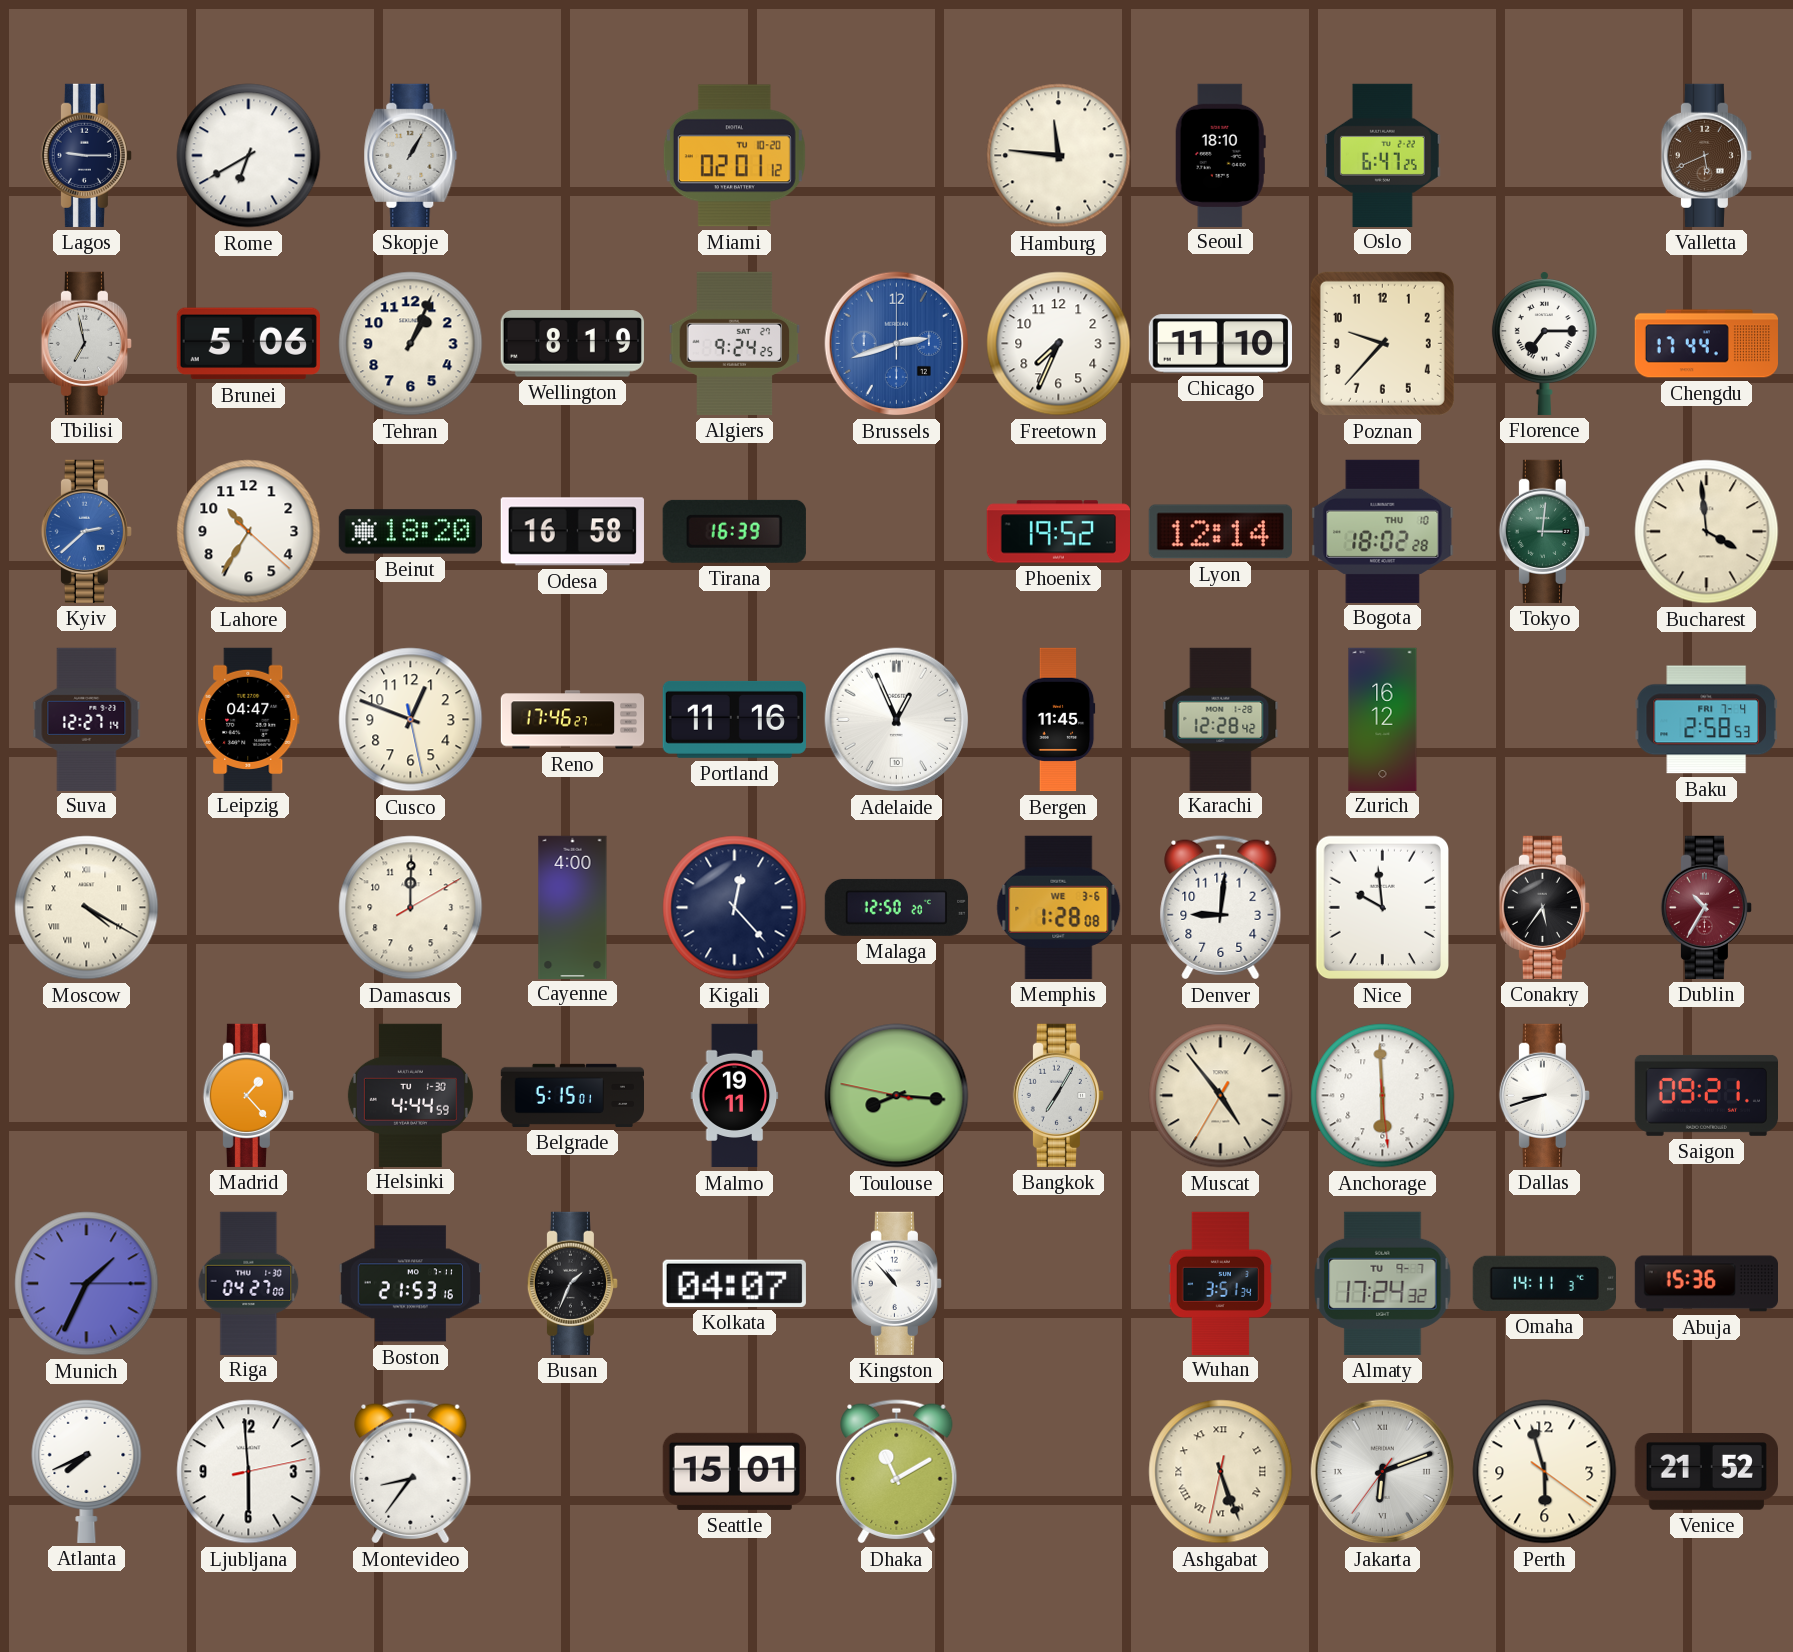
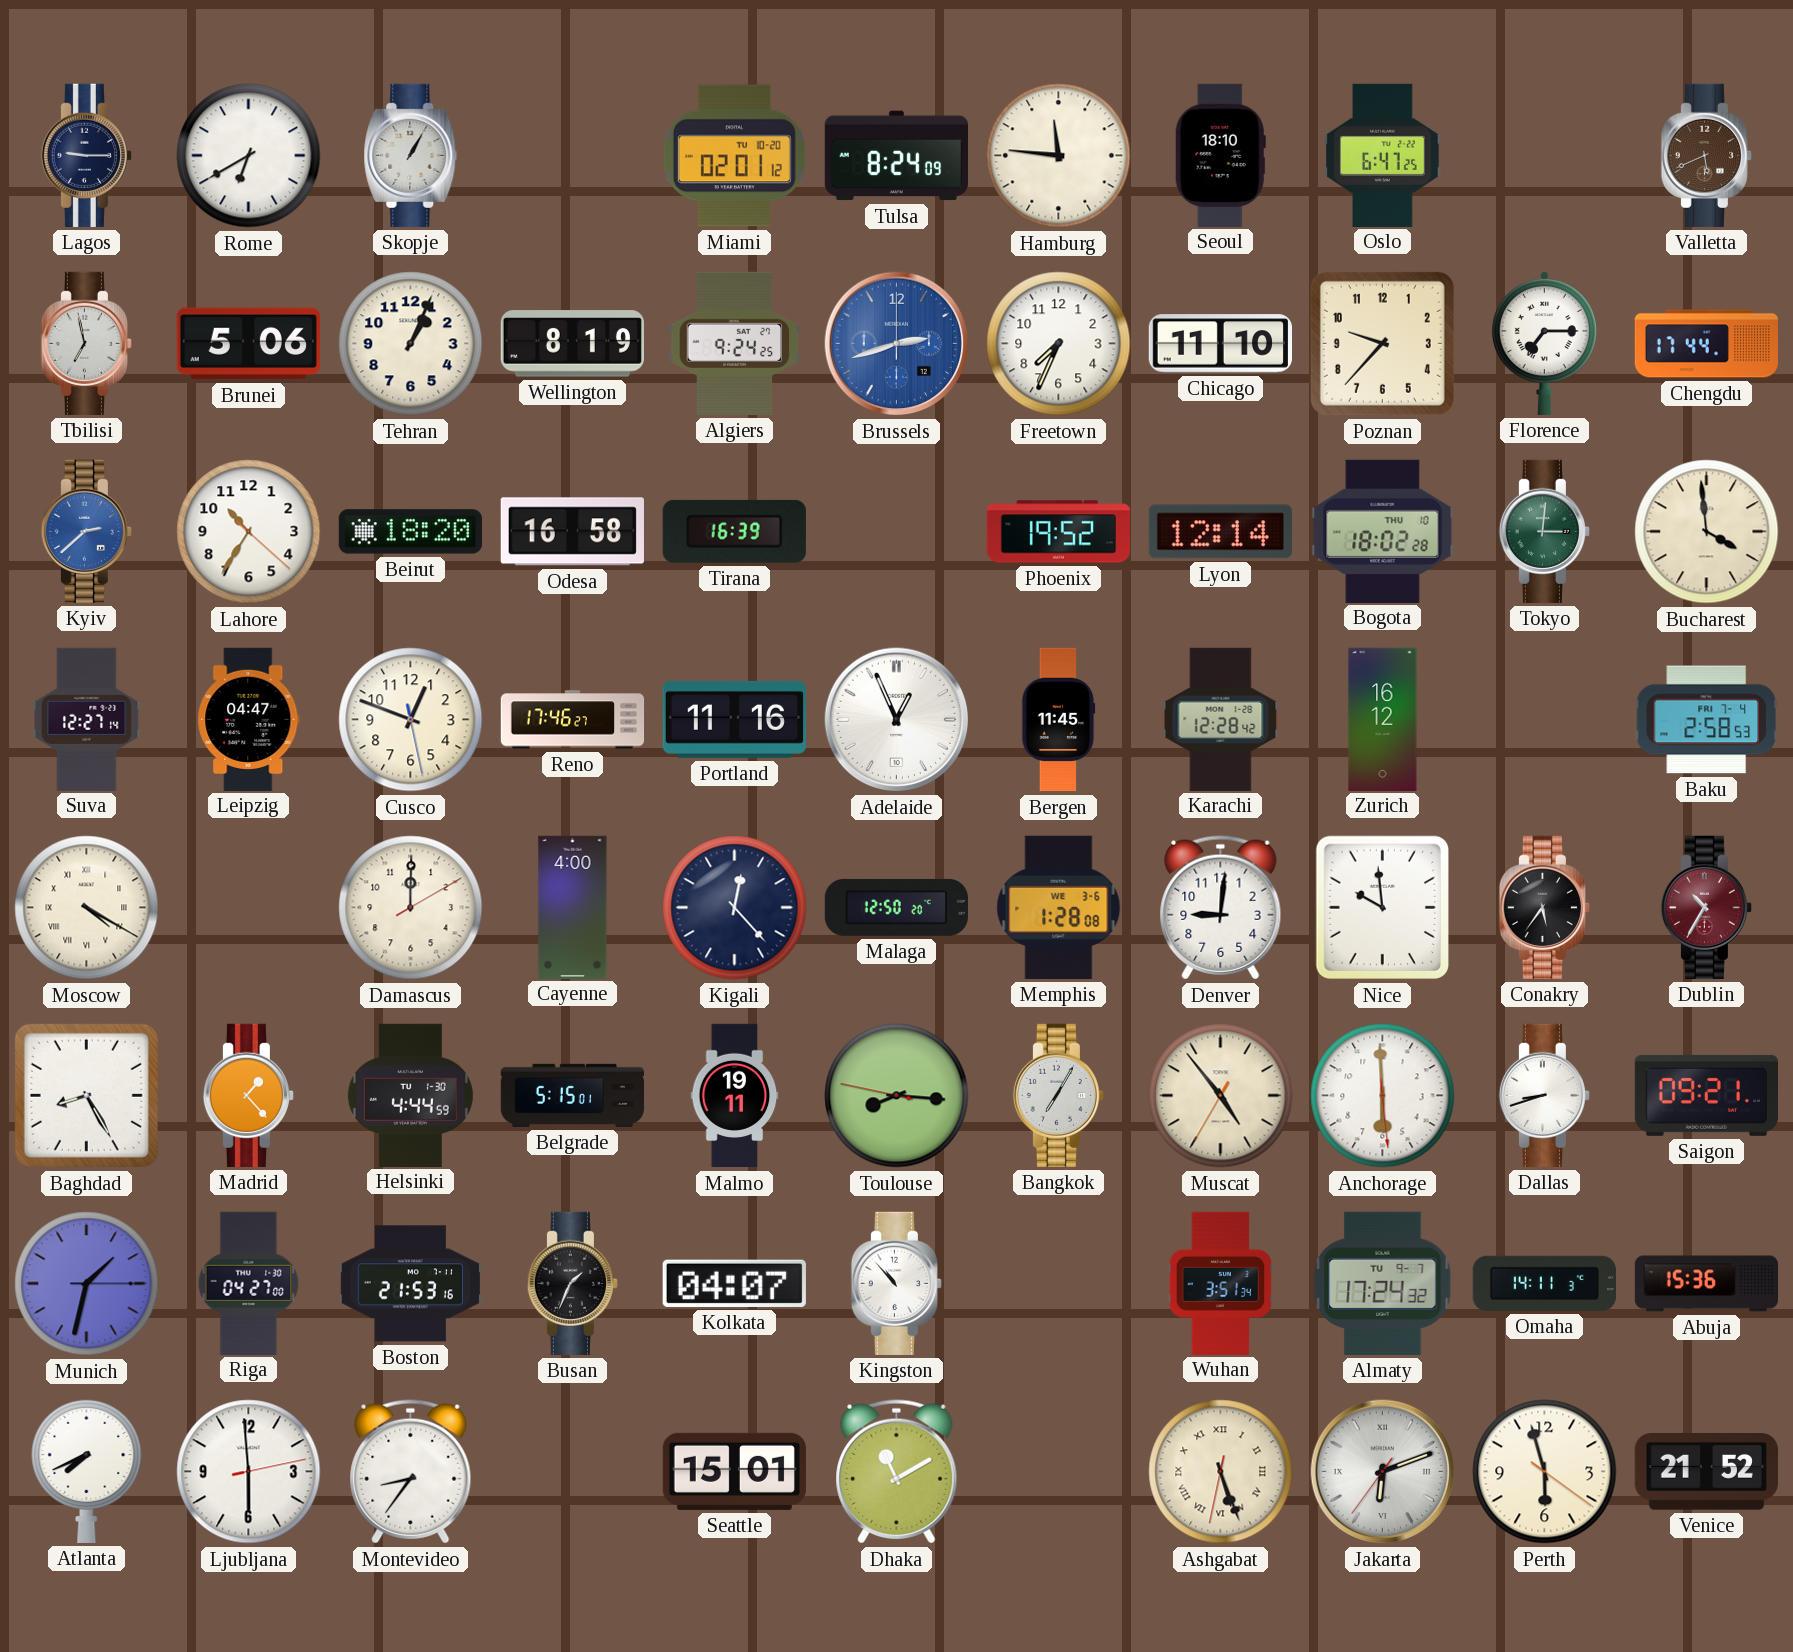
Tulsa: none -> 8:24
Baghdad: none -> 8:25
Munich: 1:34 -> 1:32
